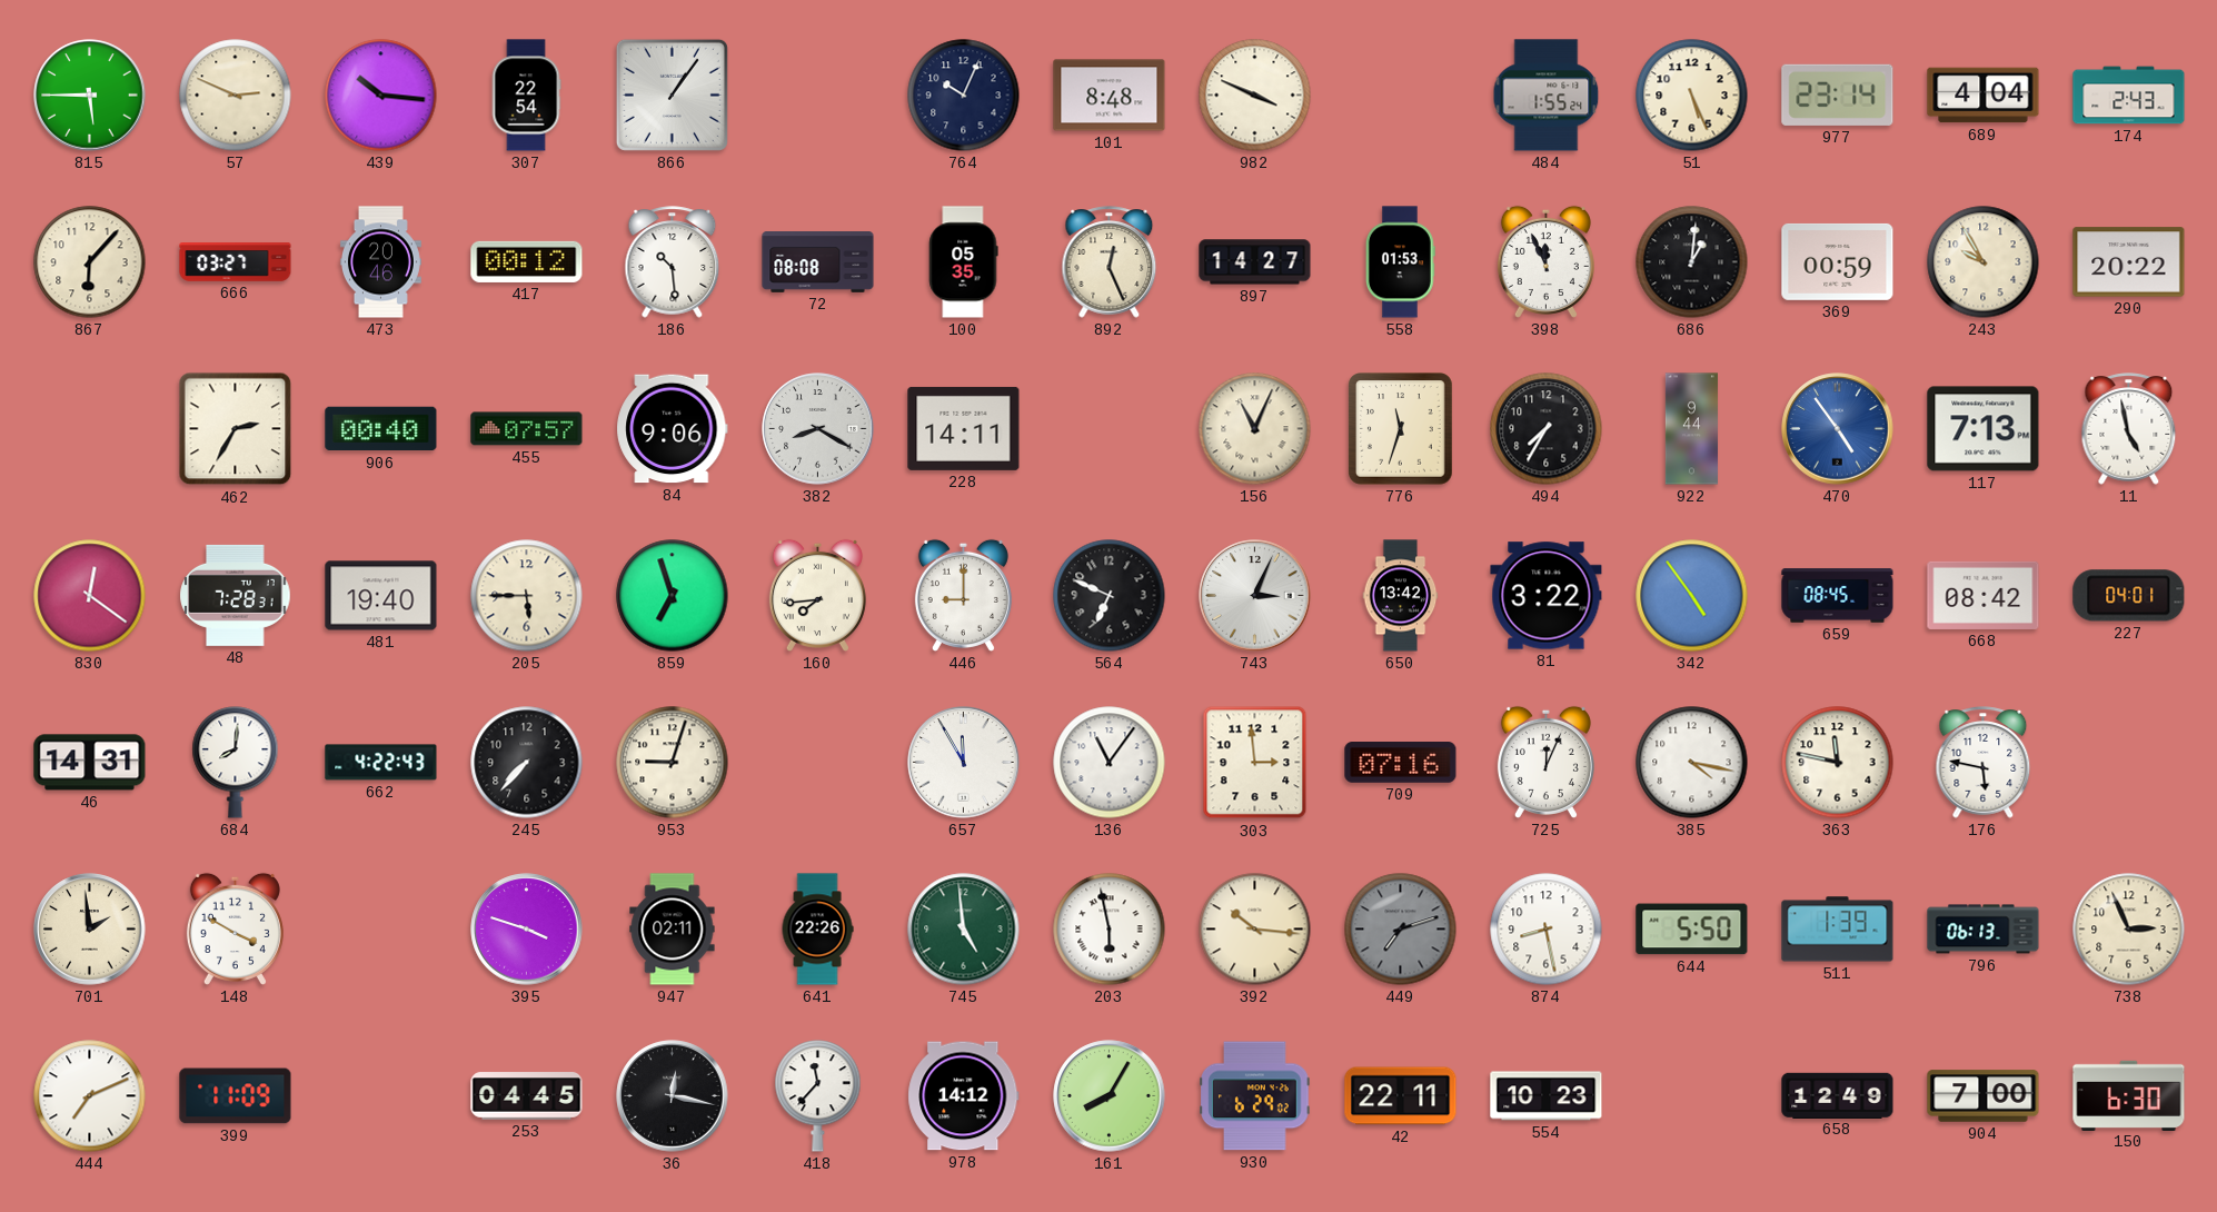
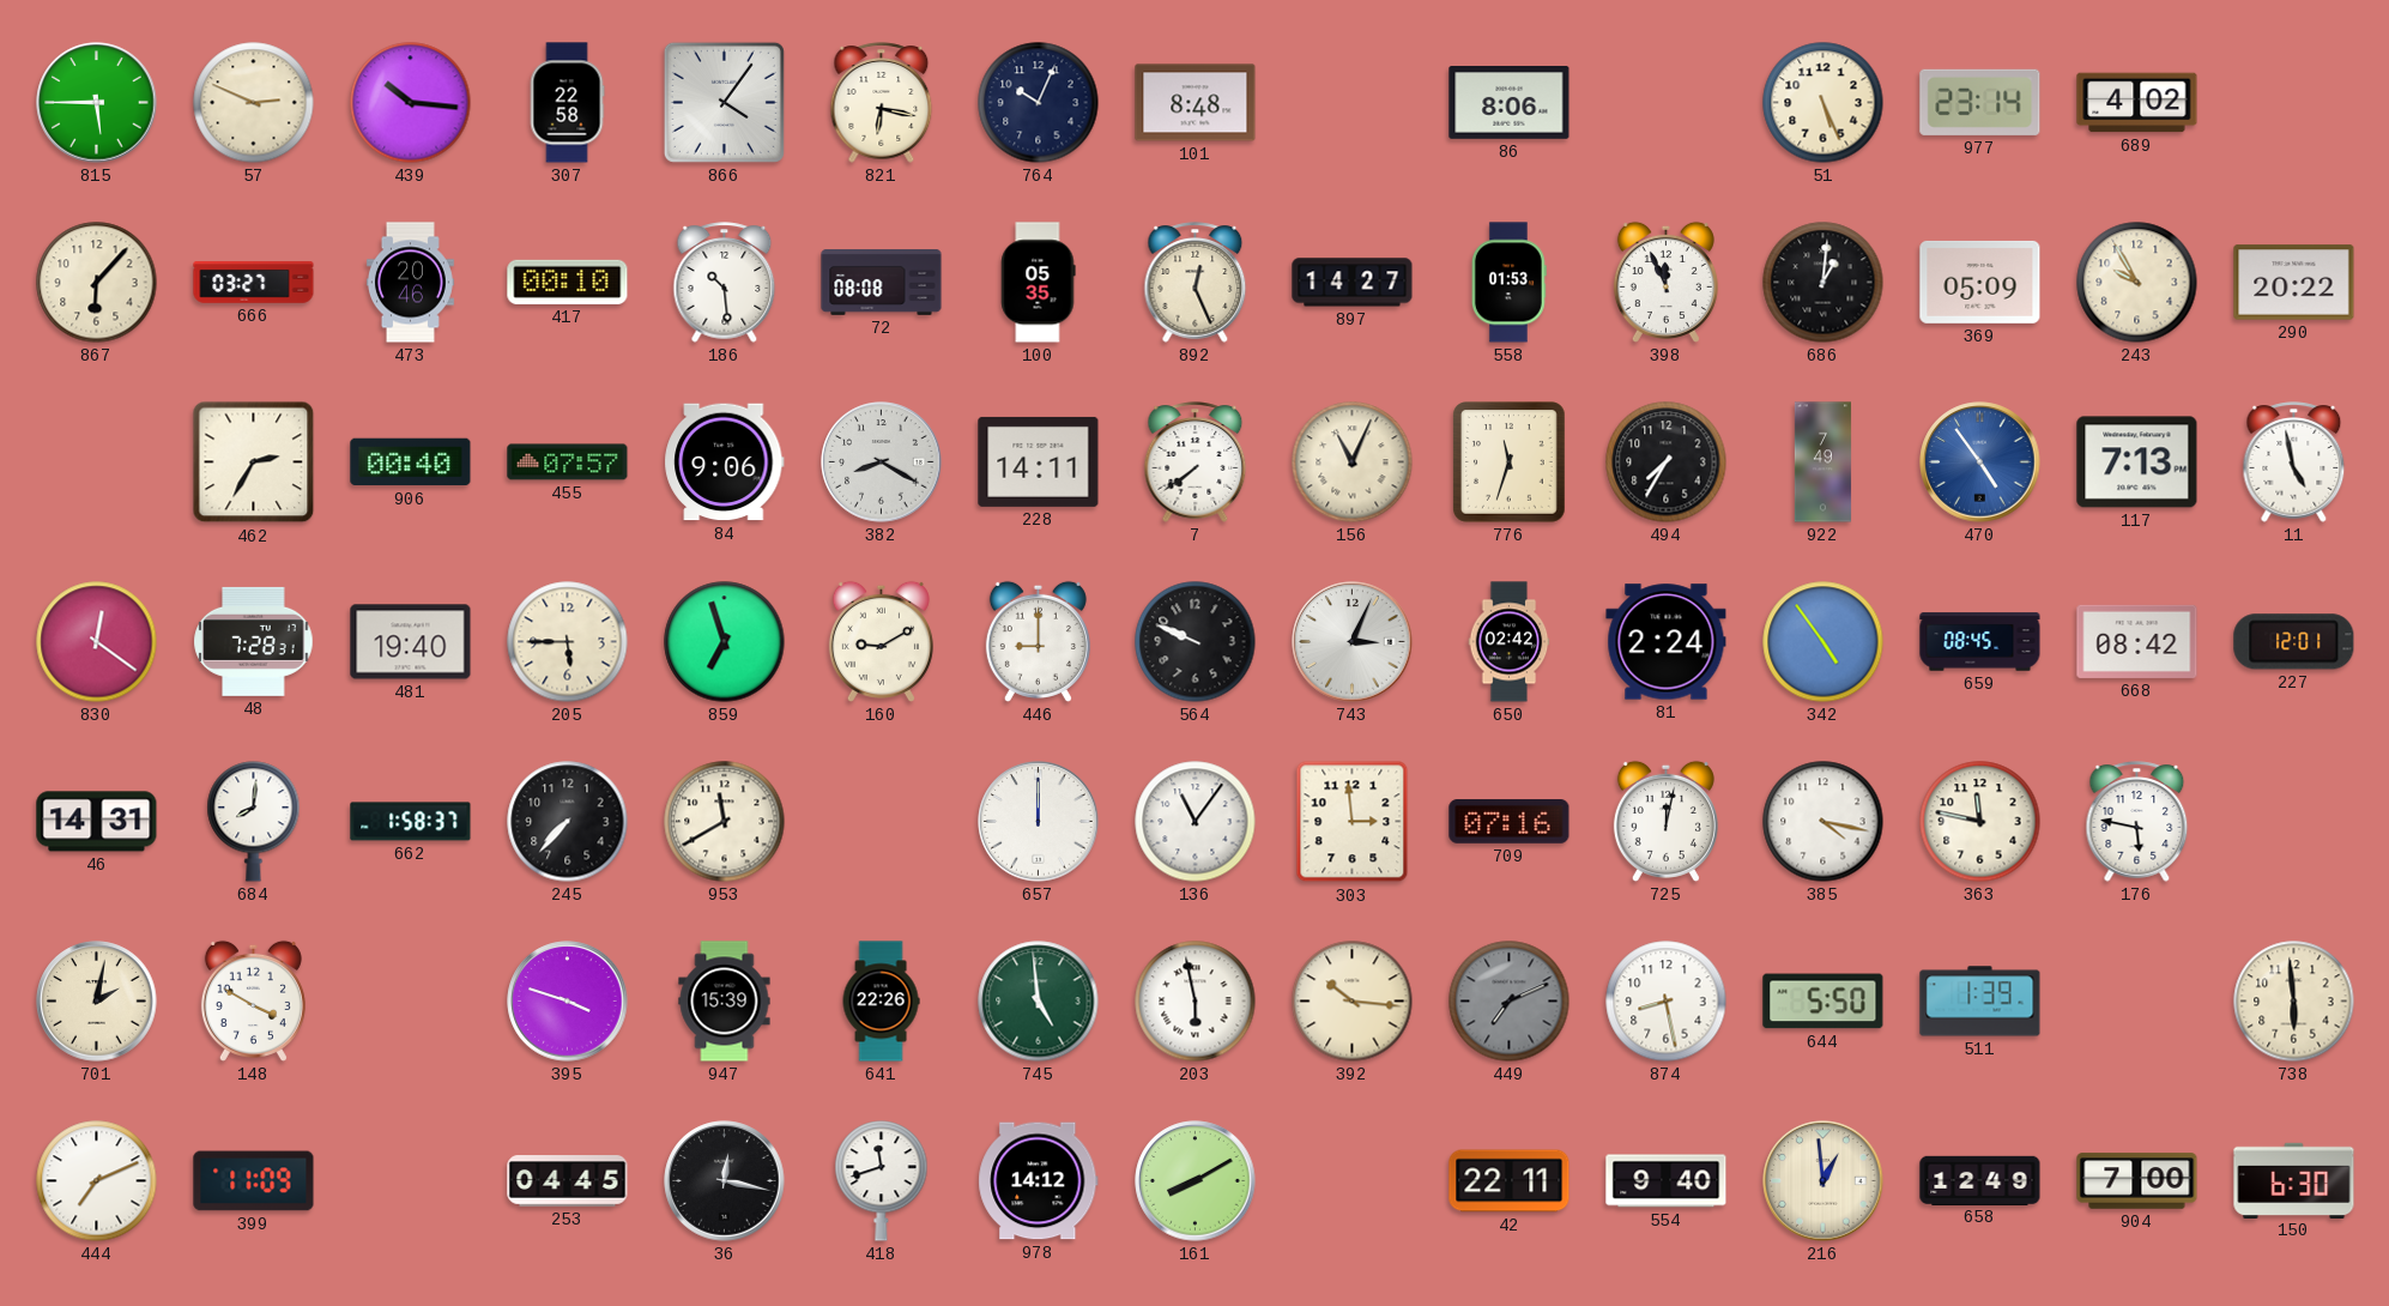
307: 22:54 -> 22:58
866: 1:06 -> 4:06
821: none -> 6:17
982: 3:49 -> none
86: none -> 8:06
484: 1:55 -> none
689: 4:04 -> 4:02
174: 2:43 -> none
417: 00:12 -> 00:10
369: 00:59 -> 05:09
7: none -> 7:39
922: 9:44 -> 7:49
160: 7:44 -> 9:10
564: 6:49 -> 9:49
650: 13:42 -> 02:42
81: 3:22 -> 2:24
227: 04:01 -> 12:01
662: 4:22 -> 1:58
953: 9:03 -> 11:40
657: 11:55 -> 12:00
725: 12:04 -> 12:02
701: 1:59 -> 2:02
947: 02:11 -> 15:39
449: 7:12 -> 7:11
796: 06:13 -> none
738: 2:56 -> 5:59
418: 11:37 -> 11:42
161: 8:05 -> 8:10
930: 6:29 -> none
554: 10:23 -> 9:40
216: none -> 12:59
